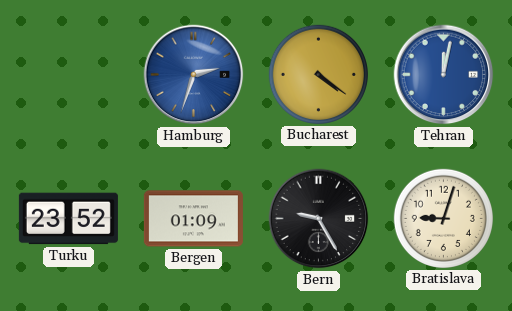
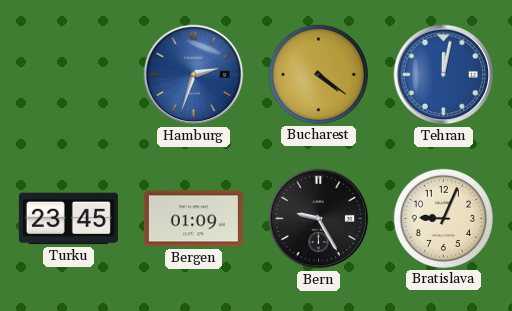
Turku: 23:52 -> 23:45
Bratislava: 9:03 -> 9:04
